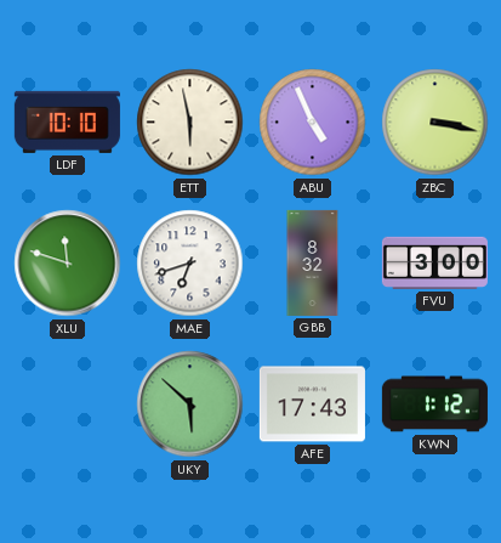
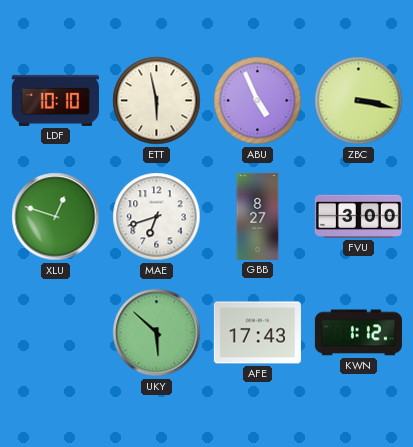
XLU: 11:48 -> 12:48
GBB: 8:32 -> 8:27
